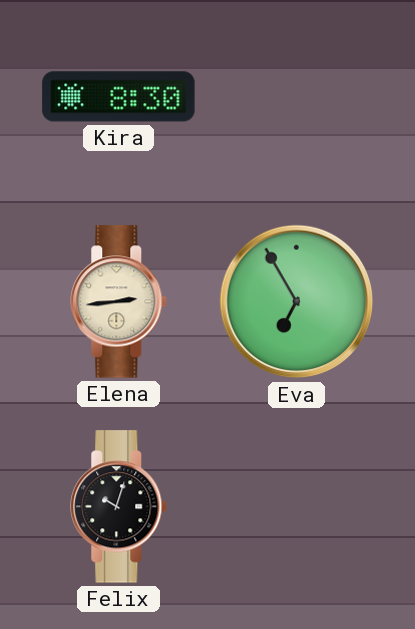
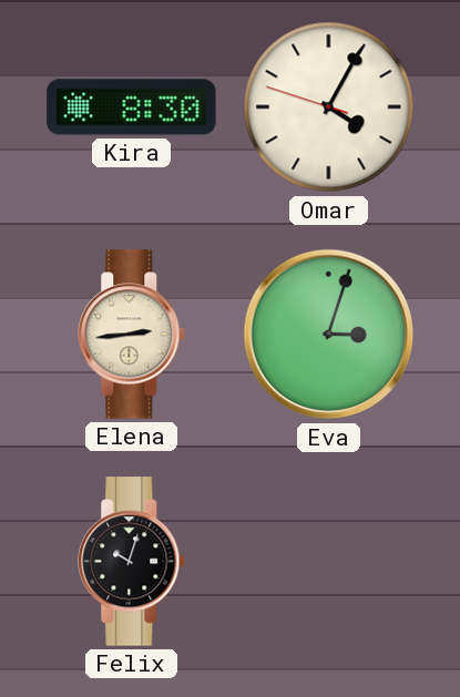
Omar: none -> 4:04
Eva: 6:55 -> 3:03
